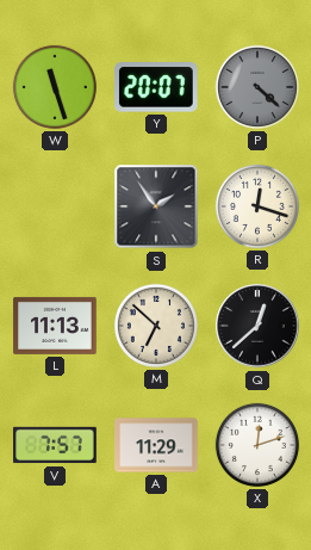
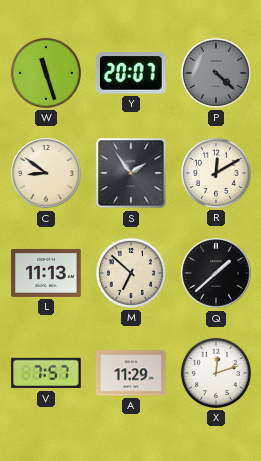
C: none -> 8:51
R: 12:18 -> 12:10
Q: 12:38 -> 1:38
